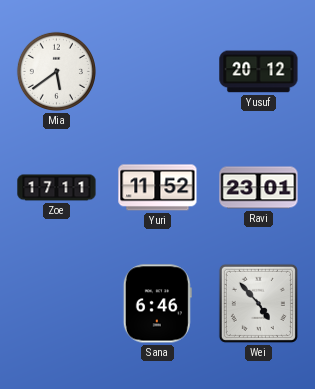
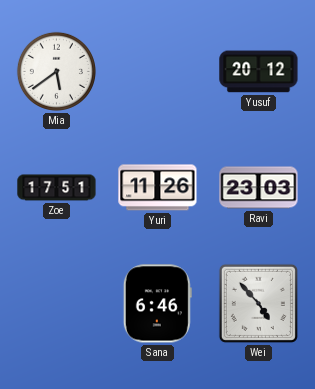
Zoe: 17:11 -> 17:51
Yuri: 11:52 -> 11:26
Ravi: 23:01 -> 23:03
